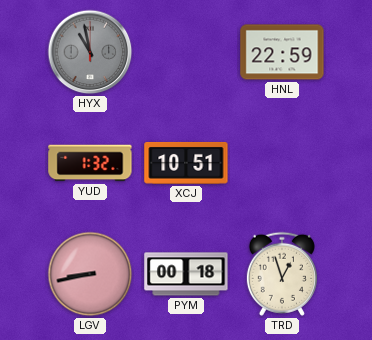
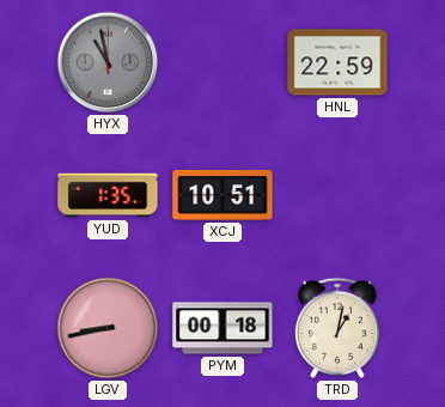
YUD: 1:32 -> 1:35
TRD: 12:57 -> 1:02
